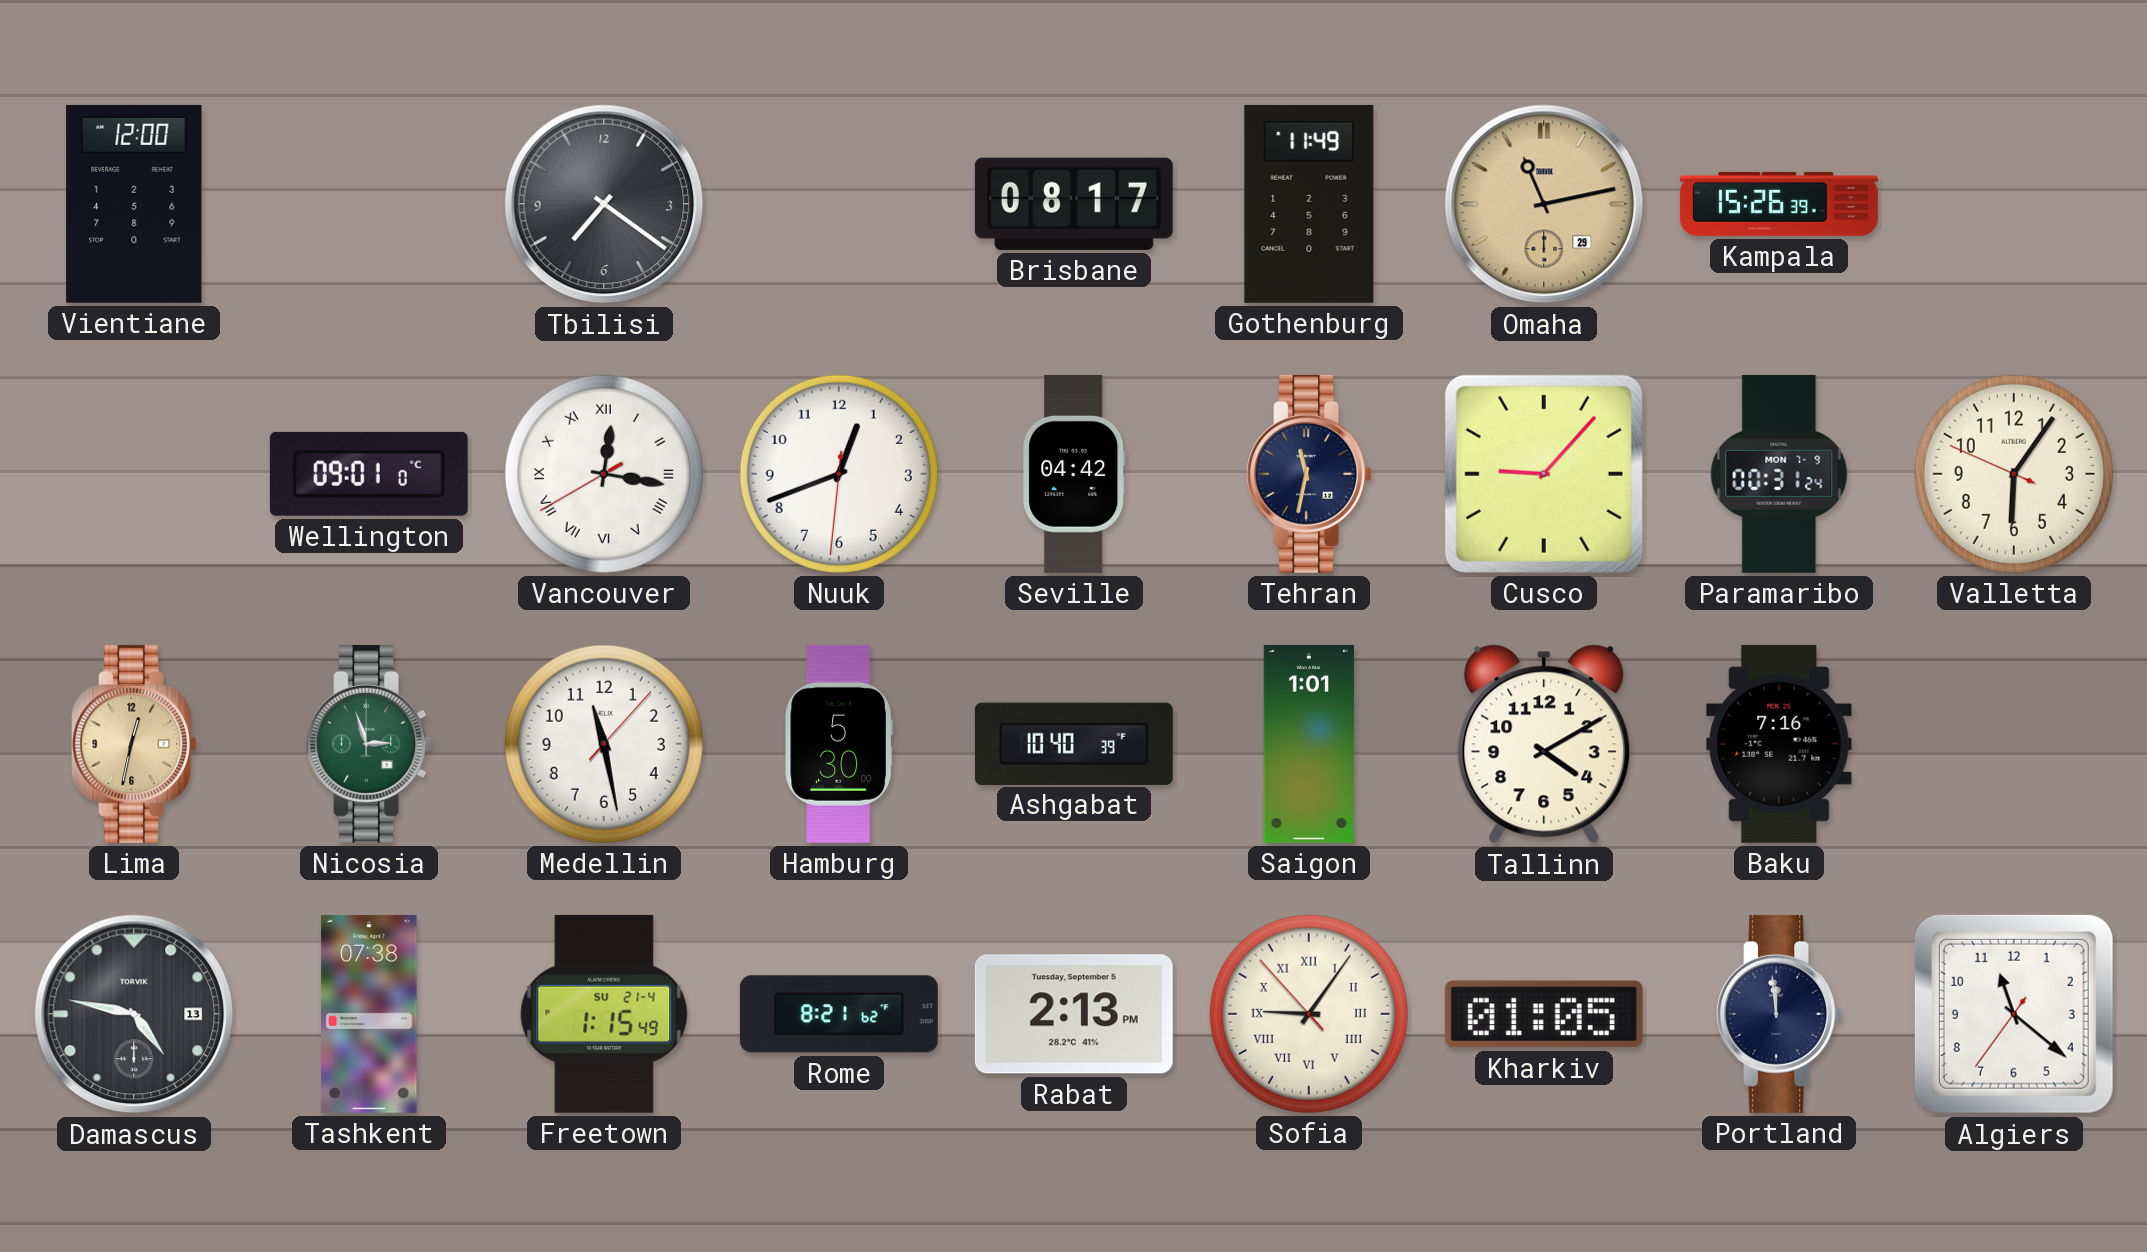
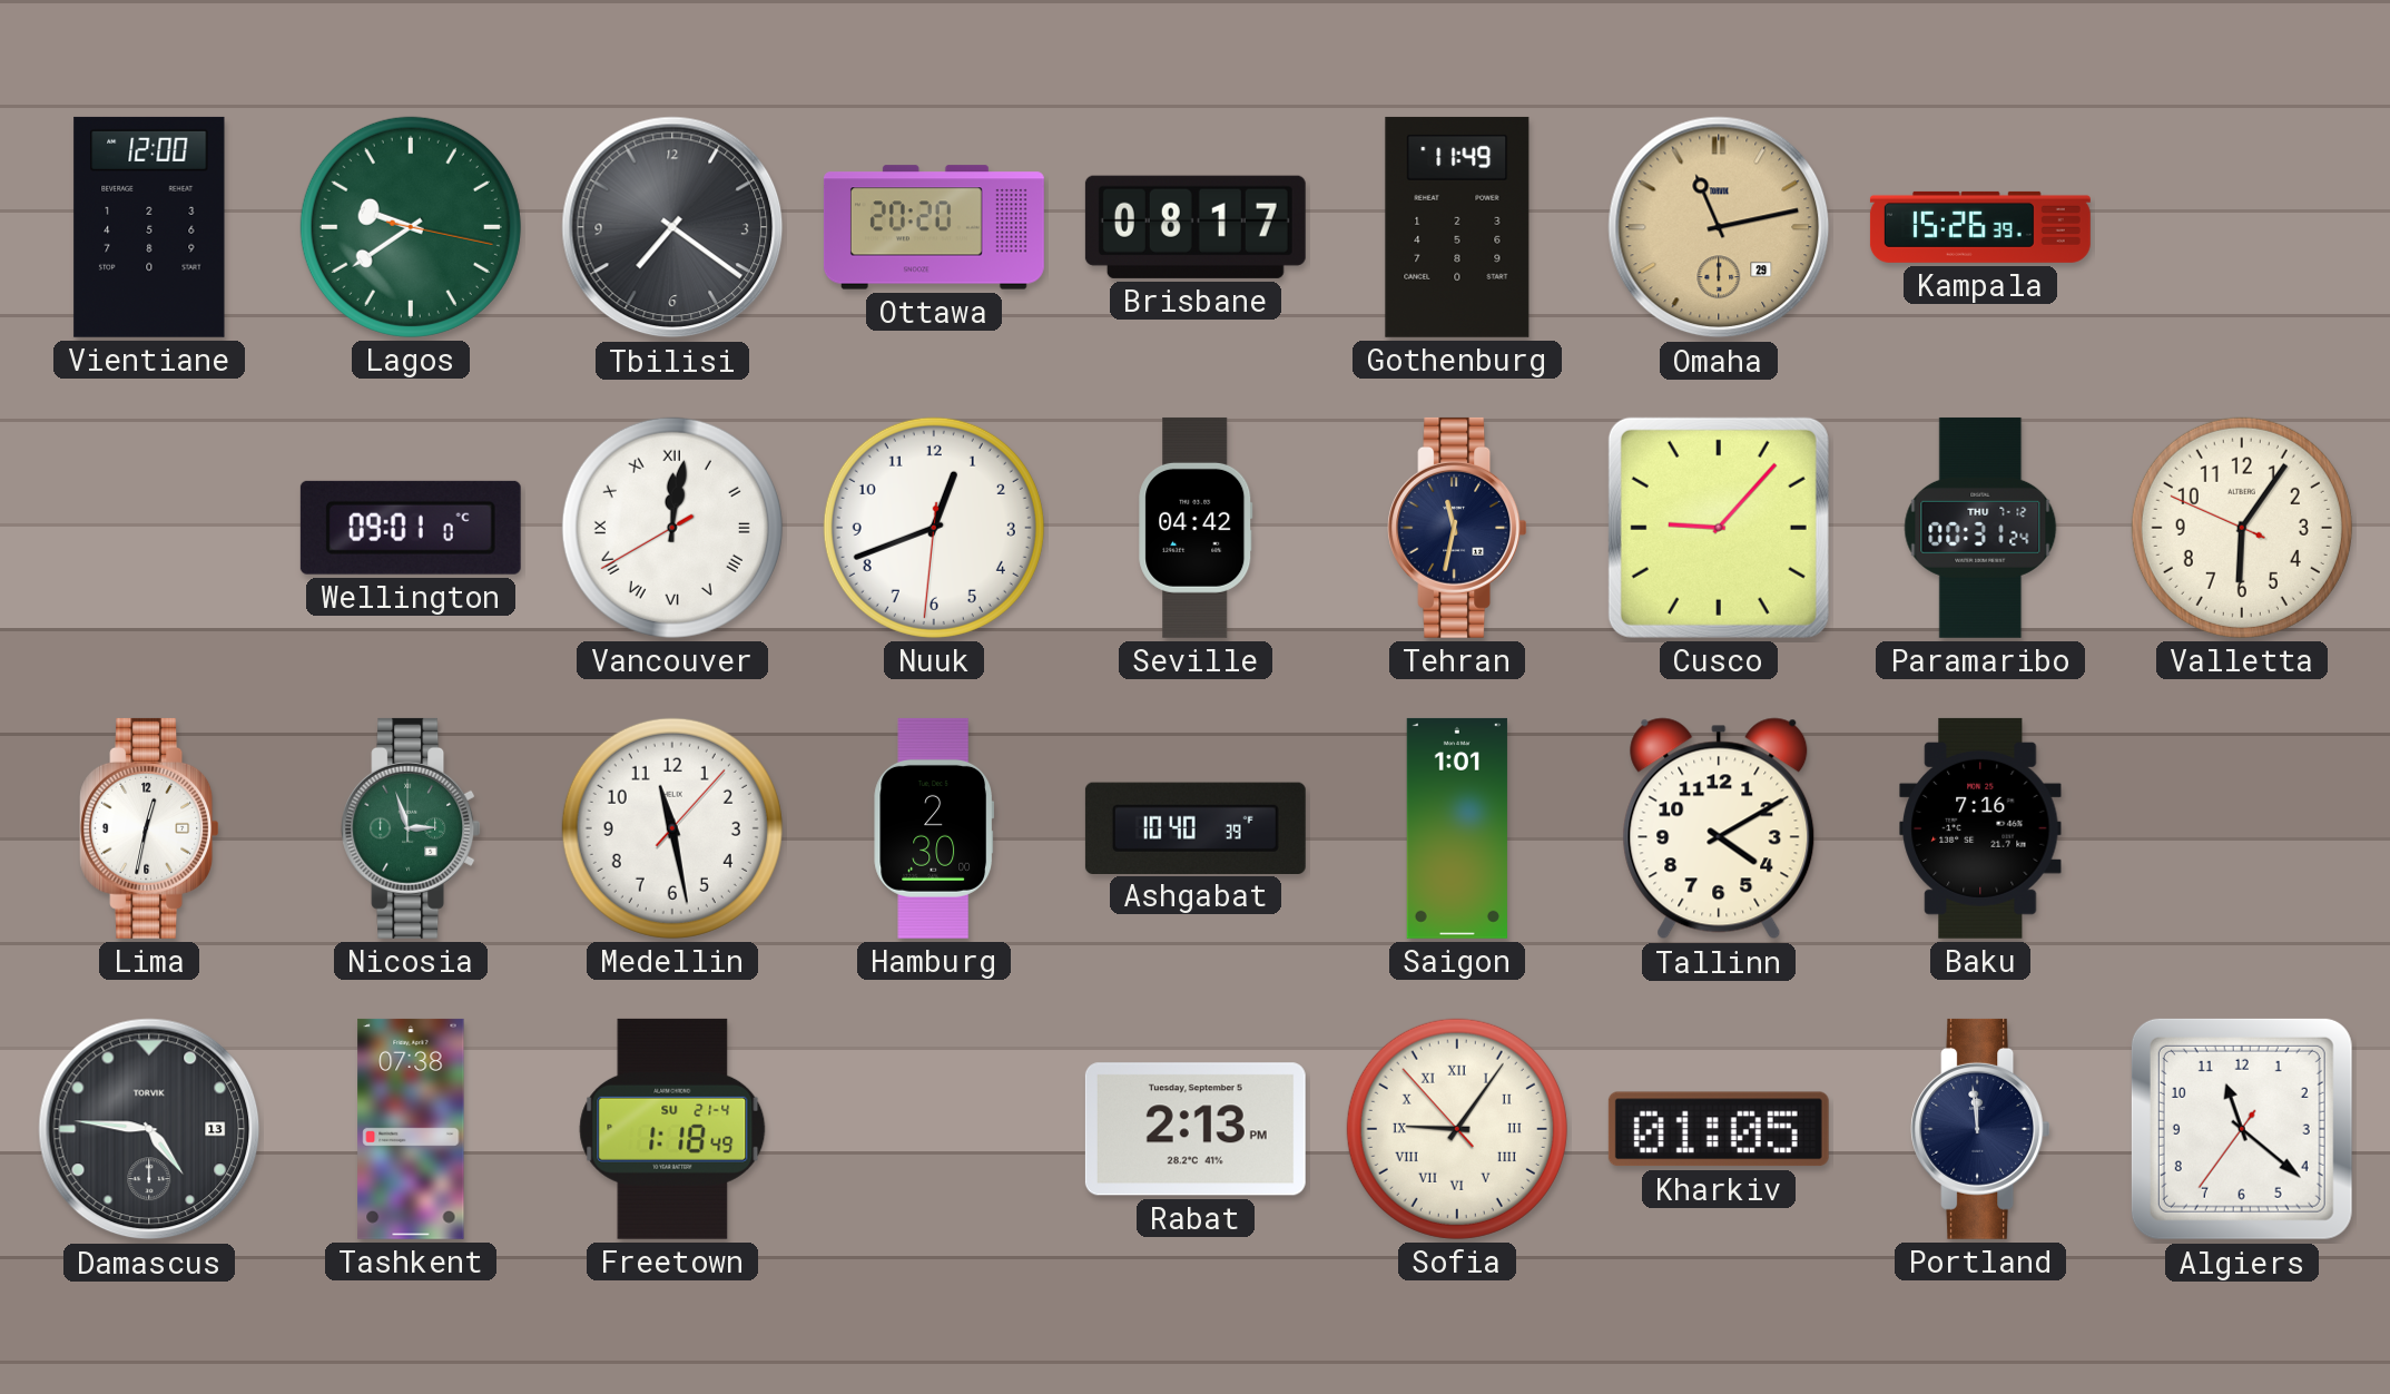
Lagos: none -> 9:39
Ottawa: none -> 20:20
Vancouver: 12:16 -> 12:01
Paramaribo date: MON 7-9 -> THU 7-12
Lima dial: champagne -> white
Hamburg: 5:30 -> 2:30
Damascus: 4:47 -> 4:46
Freetown: 1:15 -> 1:18
Rome: 8:21 -> none
